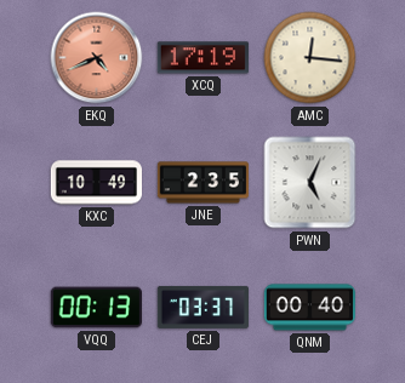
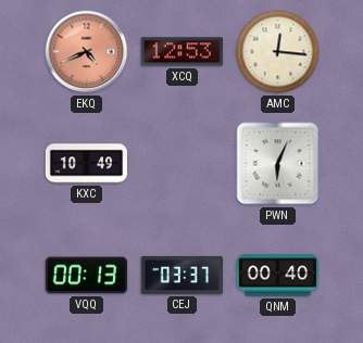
XCQ: 17:19 -> 12:53
JNE: 2:35 -> none
PWN: 5:04 -> 6:04
